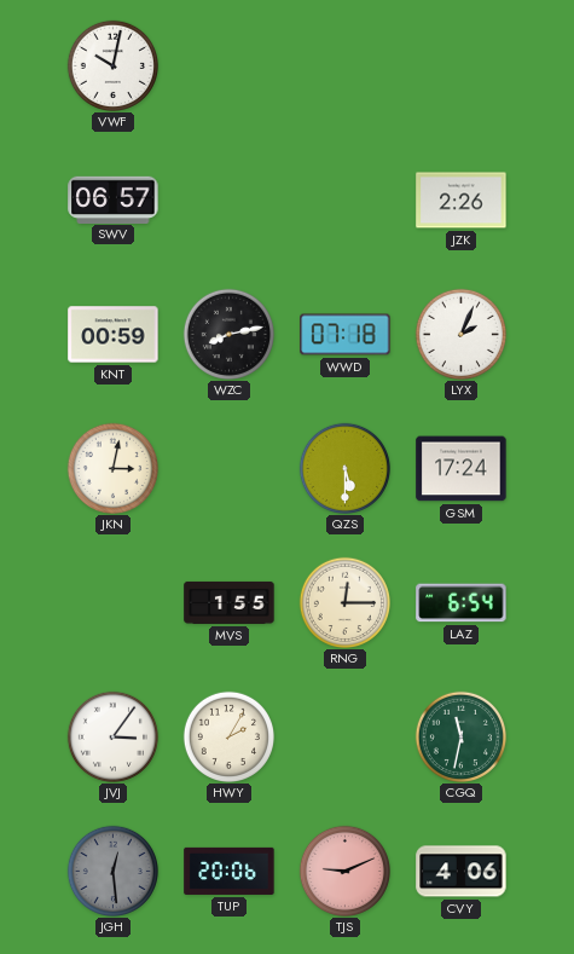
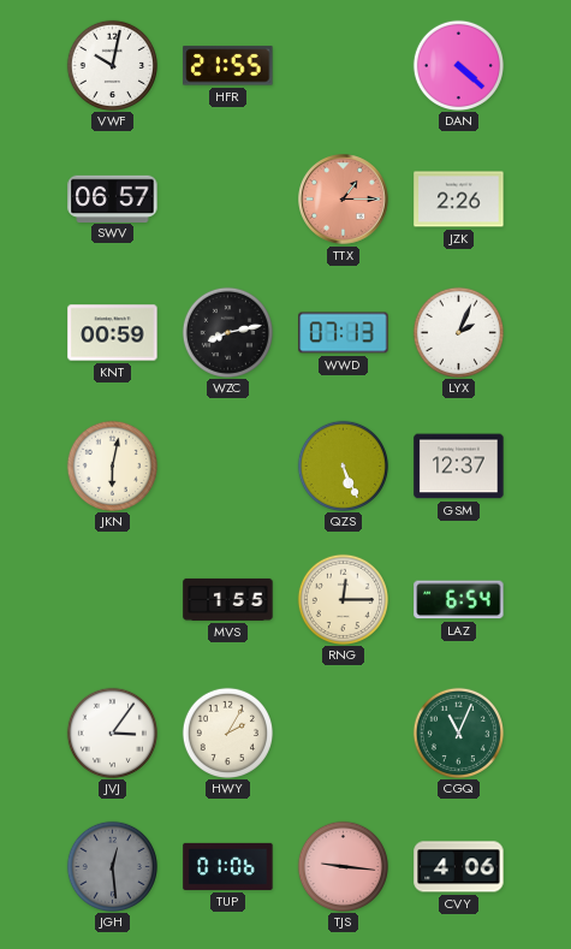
HFR: none -> 21:55
DAN: none -> 4:22
TTX: none -> 1:15
WWD: 07:18 -> 07:13
JKN: 3:02 -> 6:02
QZS: 5:30 -> 5:26
GSM: 17:24 -> 12:37
CGQ: 11:32 -> 11:04
TUP: 20:06 -> 01:06
TJS: 9:11 -> 9:16
